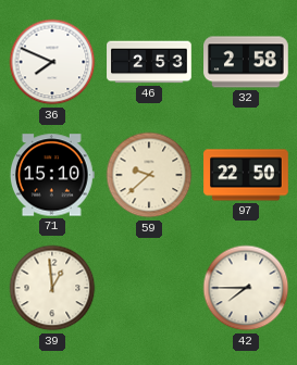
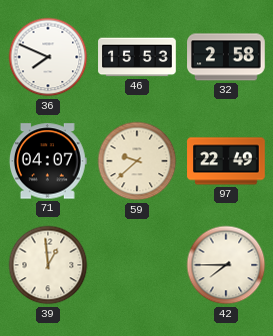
46: 2:53 -> 15:53
71: 15:10 -> 04:07
97: 22:50 -> 22:49
